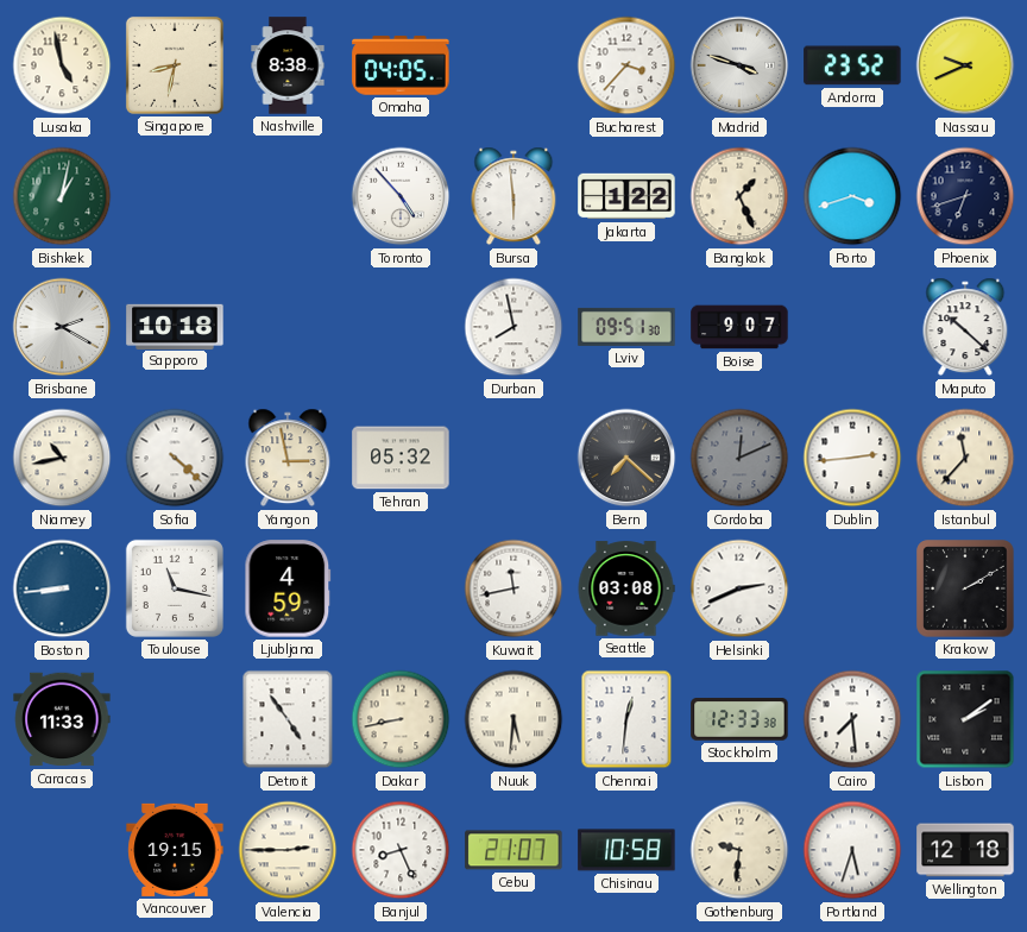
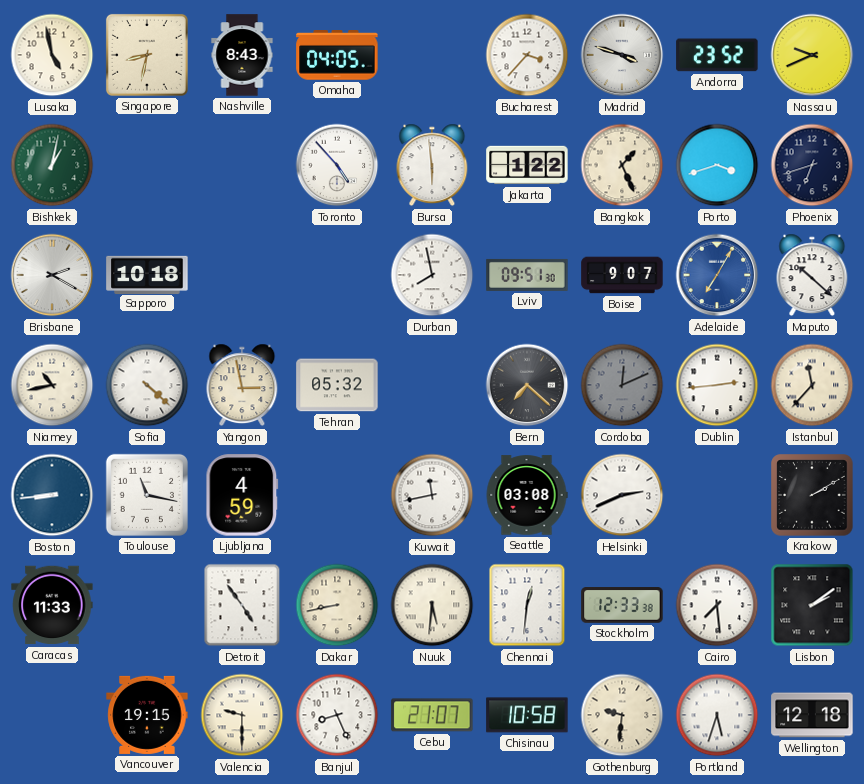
Nashville: 8:38 -> 8:43
Adelaide: none -> 7:05
Valencia: 2:45 -> 9:30
